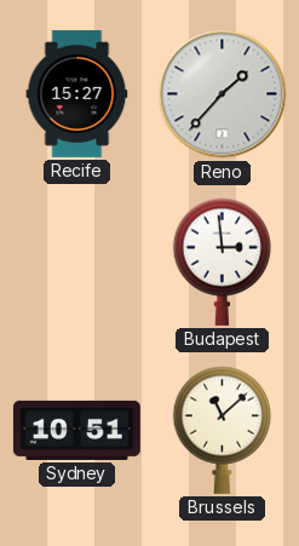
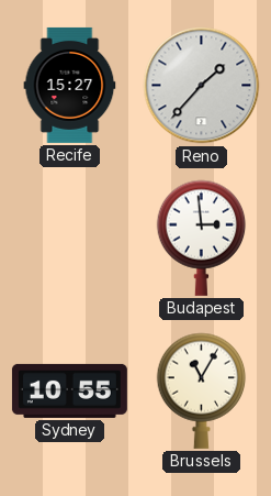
Sydney: 10:51 -> 10:55
Brussels: 11:08 -> 11:05
